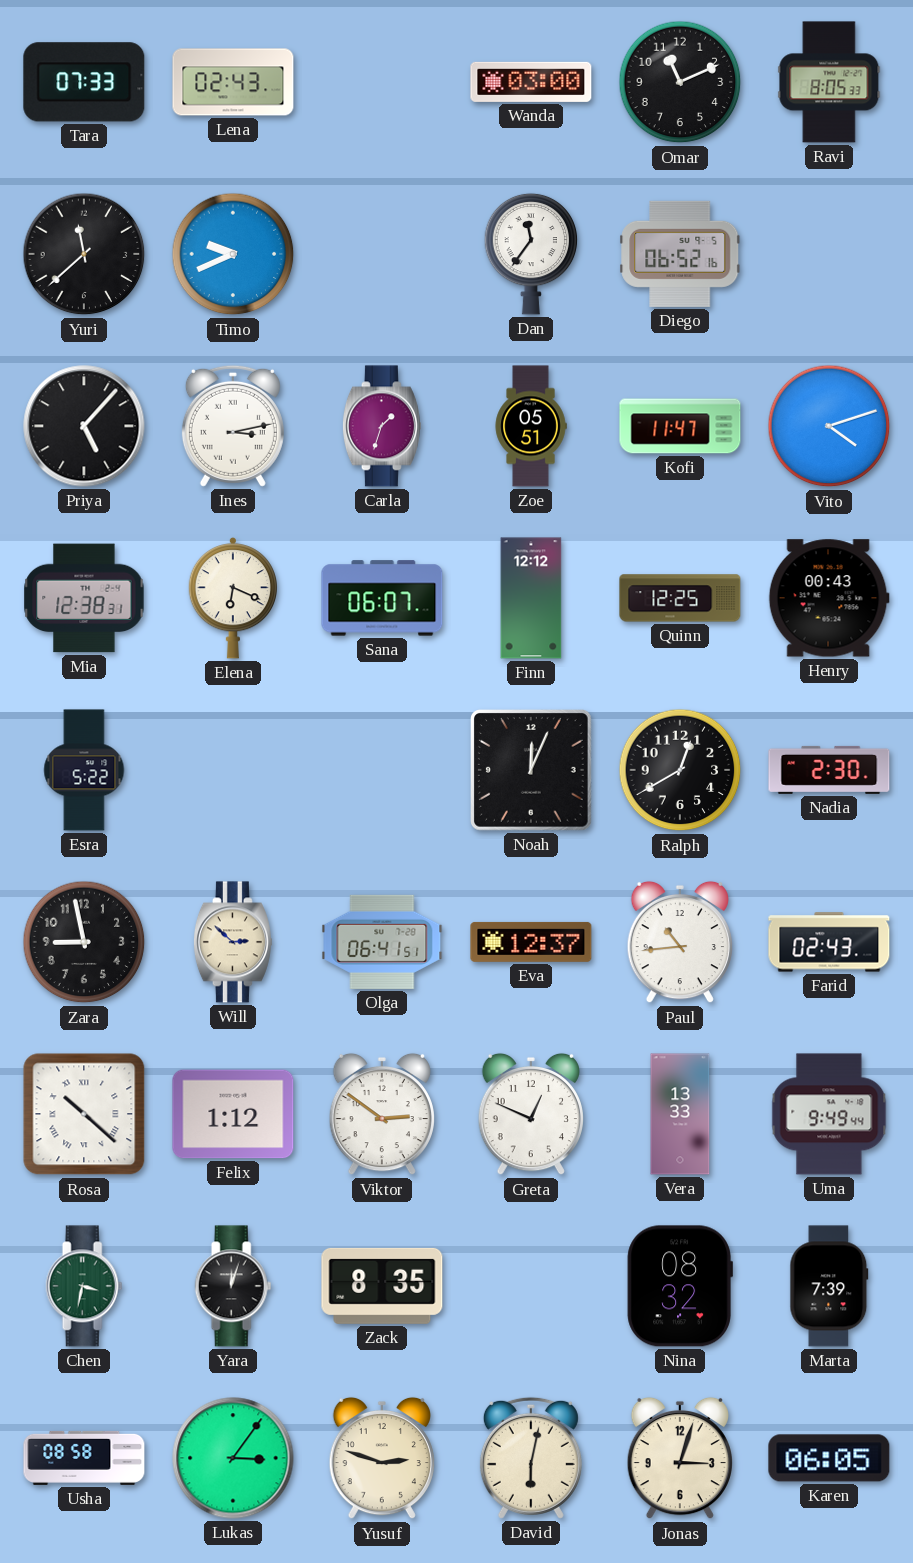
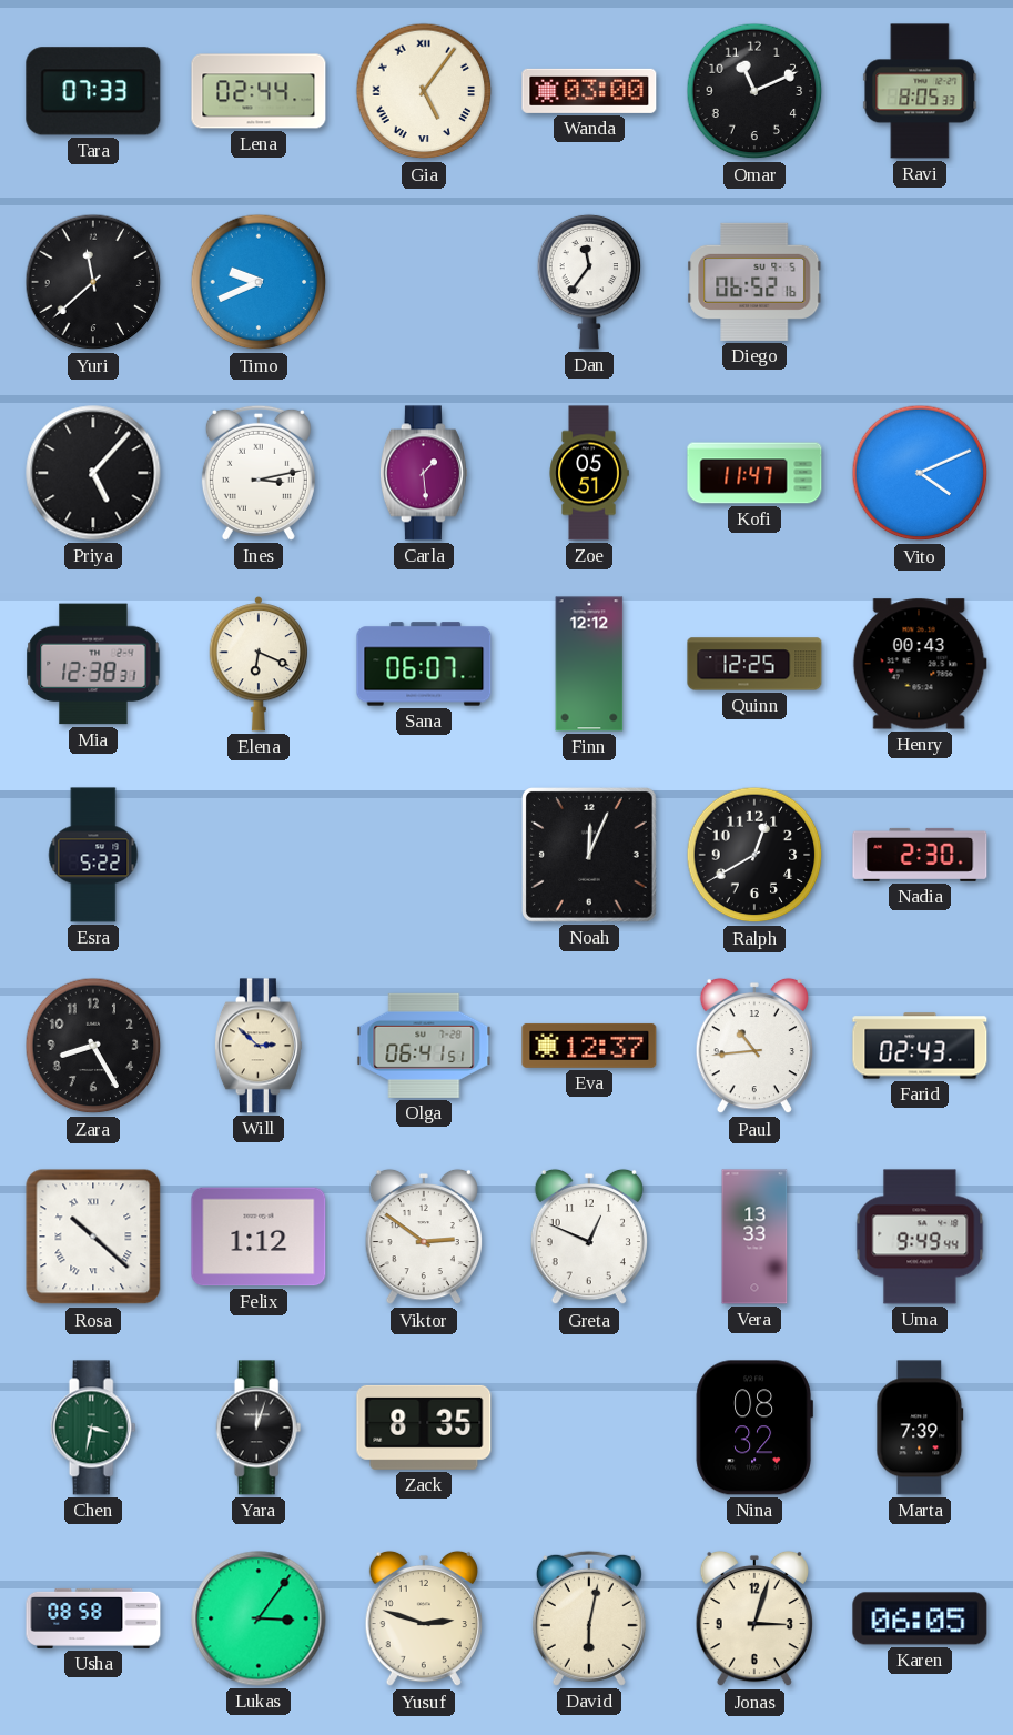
Lena: 02:43 -> 02:44
Gia: none -> 5:06
Carla: 1:33 -> 1:29
Vito: 4:12 -> 4:11
Zara: 8:58 -> 8:25
